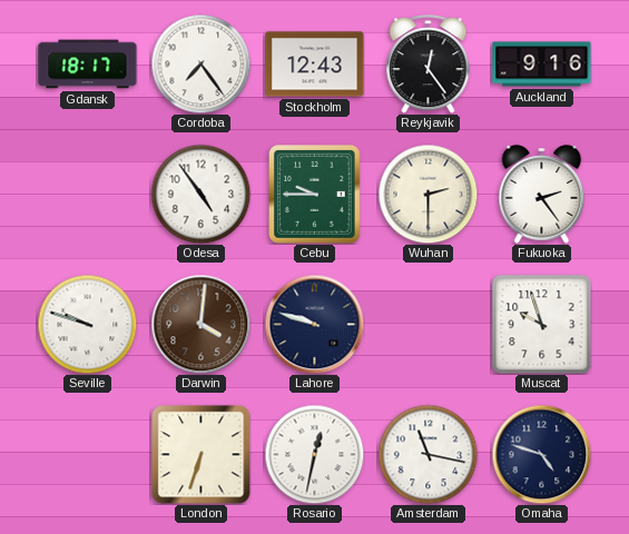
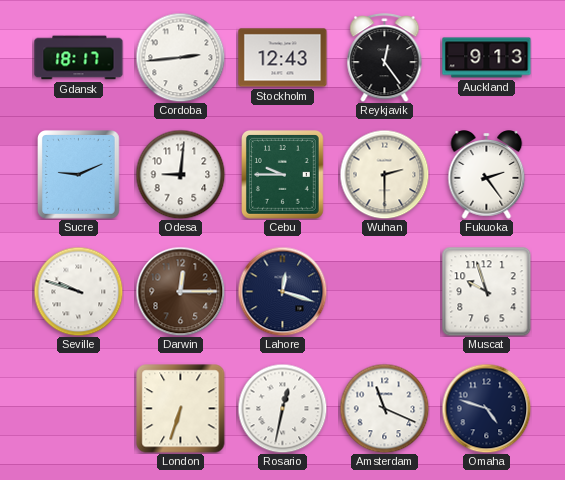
Cordoba: 7:24 -> 2:44
Auckland: 9:16 -> 9:13
Sucre: none -> 9:11
Odesa: 4:54 -> 9:01
Darwin: 4:01 -> 12:15
Lahore: 9:48 -> 12:18
Amsterdam: 11:17 -> 11:19
